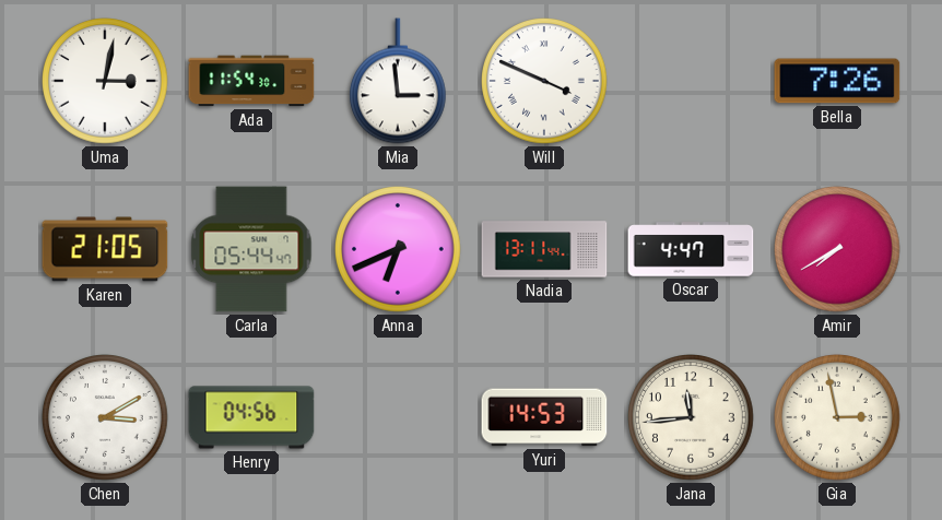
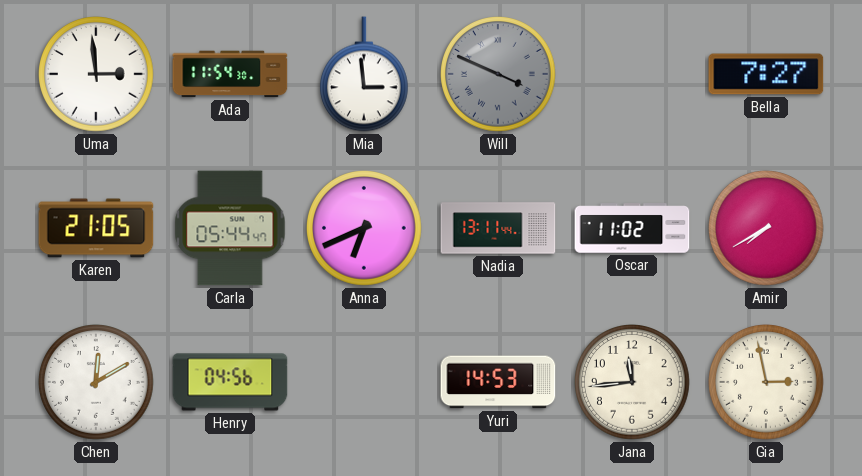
Uma: 3:02 -> 2:59
Will dial: white -> grey
Bella: 7:26 -> 7:27
Oscar: 4:47 -> 11:02
Chen: 3:10 -> 12:10
